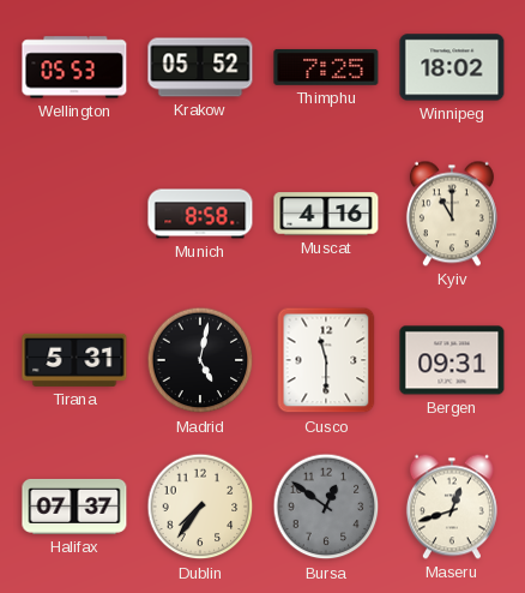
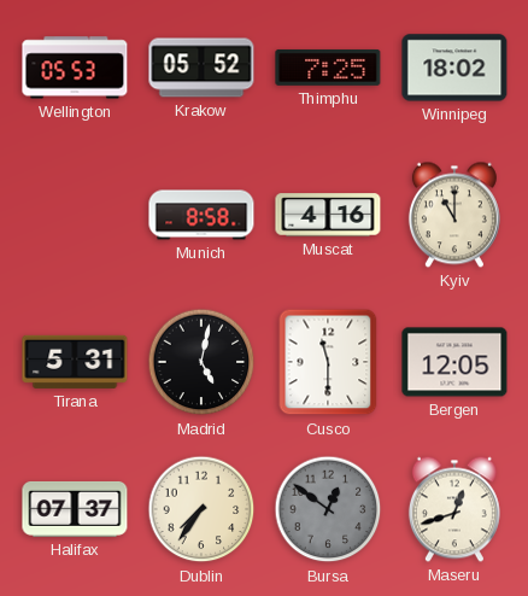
Bergen: 09:31 -> 12:05
